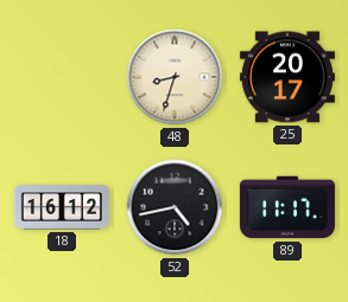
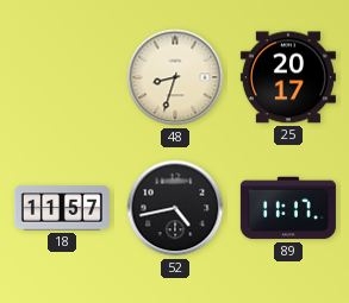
18: 16:12 -> 11:57
